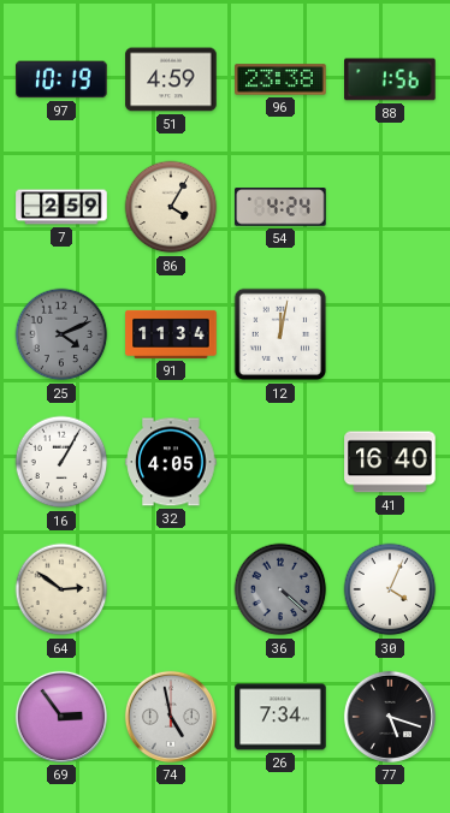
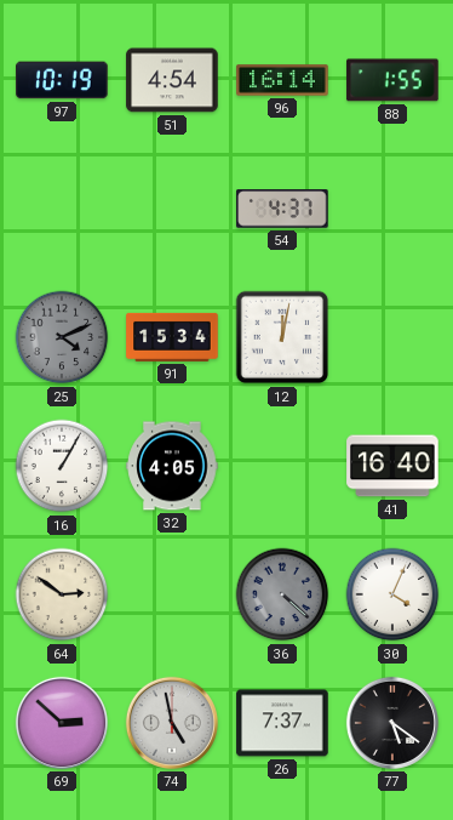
51: 4:59 -> 4:54
96: 23:38 -> 16:14
88: 1:56 -> 1:55
7: 2:59 -> none
86: 4:05 -> none
54: 4:24 -> 4:37
91: 11:34 -> 15:34
69: 2:54 -> 2:52
26: 7:34 -> 7:37
77: 5:18 -> 5:21
